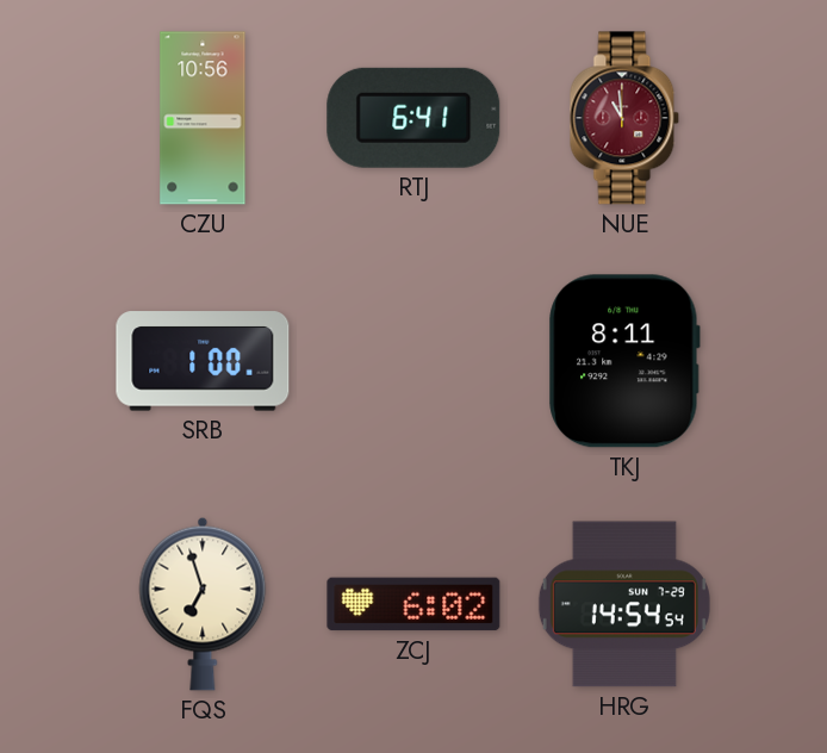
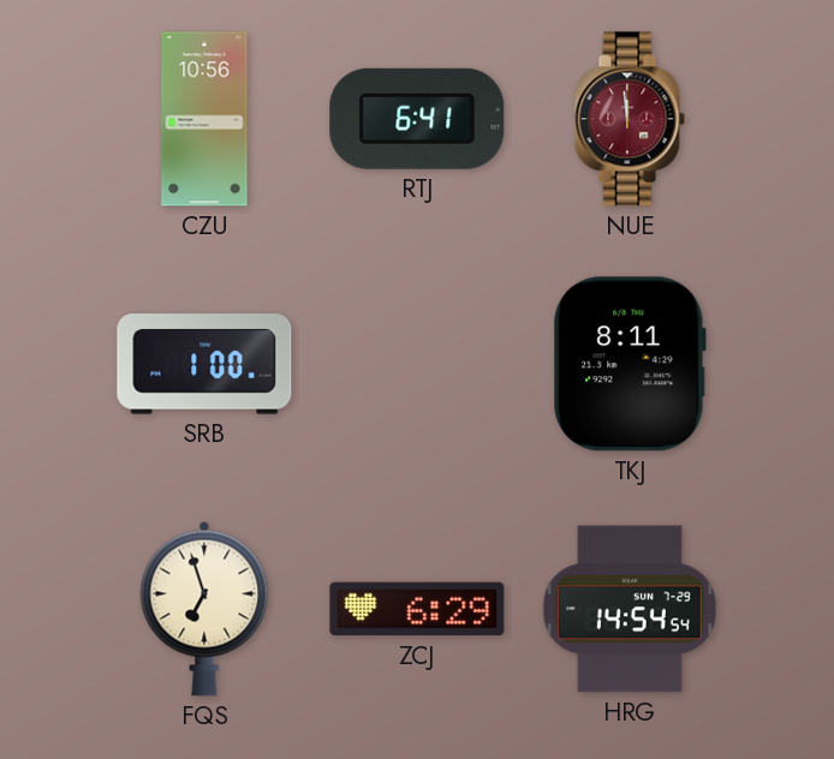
NUE: 10:59 -> 11:59
ZCJ: 6:02 -> 6:29
